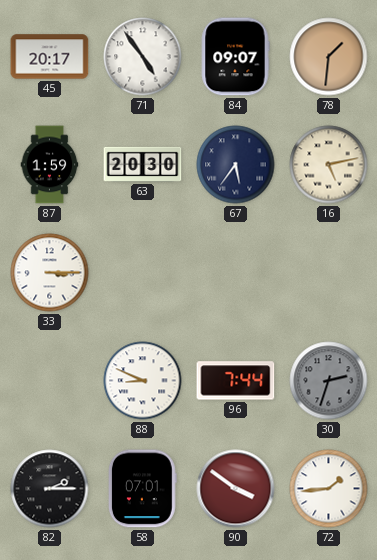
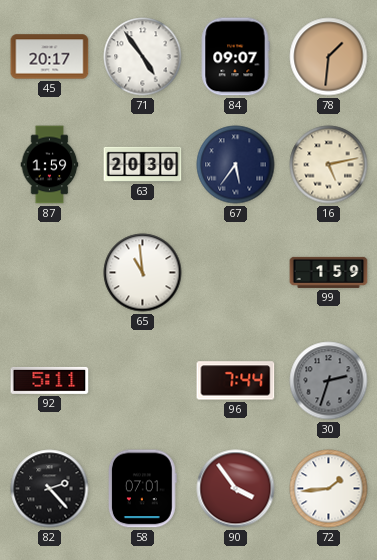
33: 3:15 -> none
65: none -> 10:59
99: none -> 1:59
92: none -> 5:11
88: 8:49 -> none
82: 2:15 -> 2:23
90: 3:51 -> 3:54
